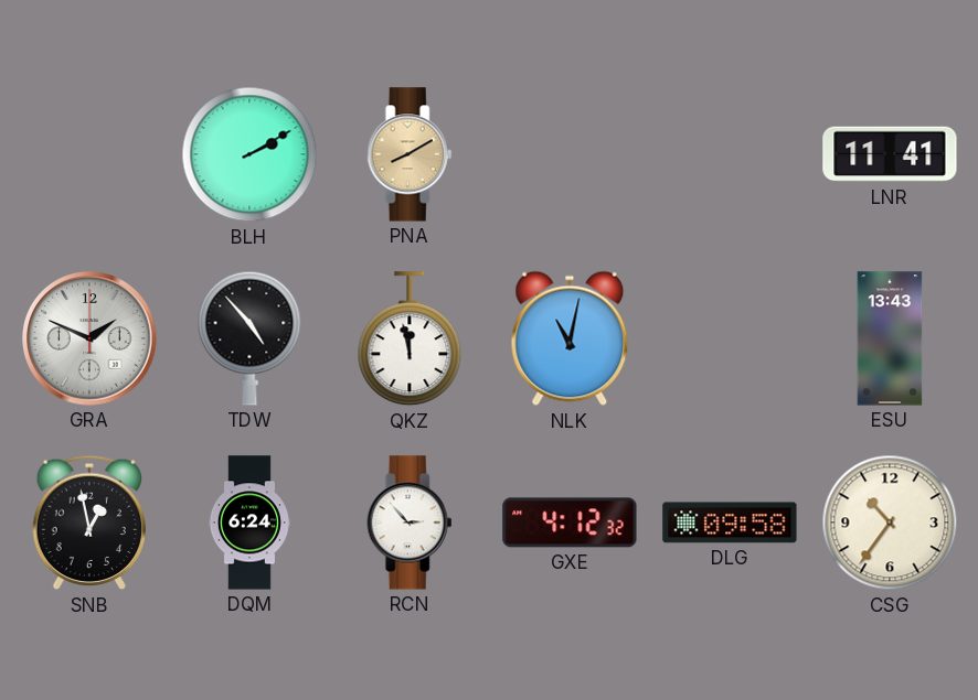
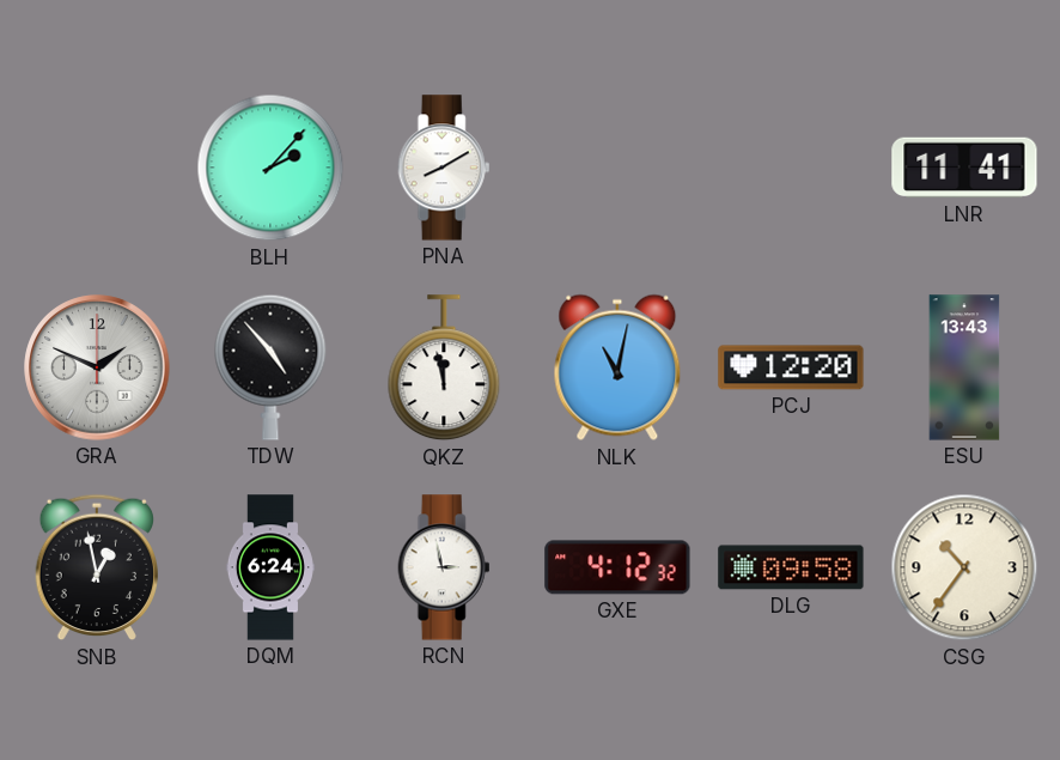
BLH: 2:10 -> 2:07
PNA dial: champagne -> white
PCJ: none -> 12:20
RCN: 2:53 -> 2:58
